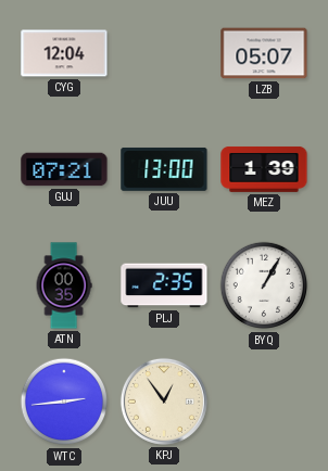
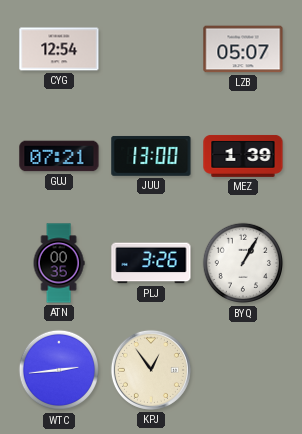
CYG: 12:04 -> 12:54
PLJ: 2:35 -> 3:26
